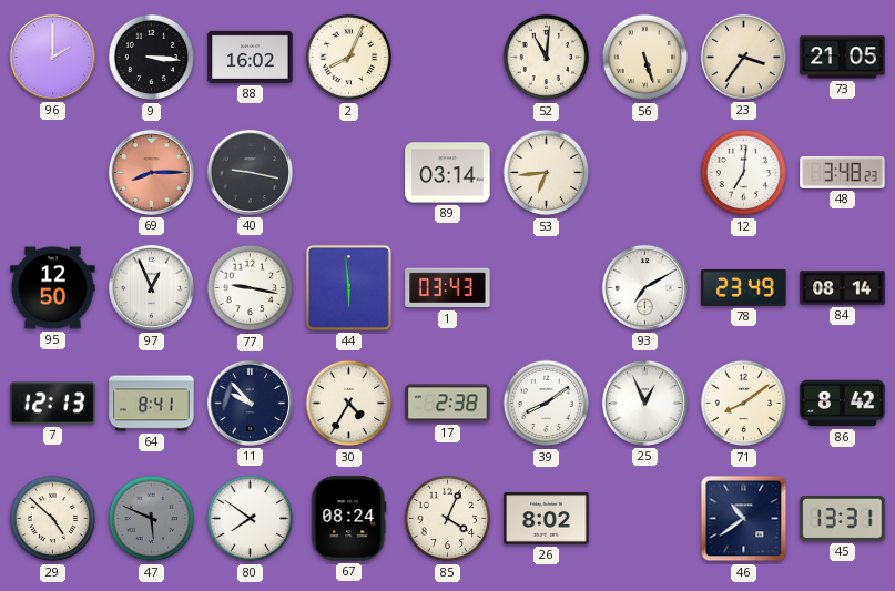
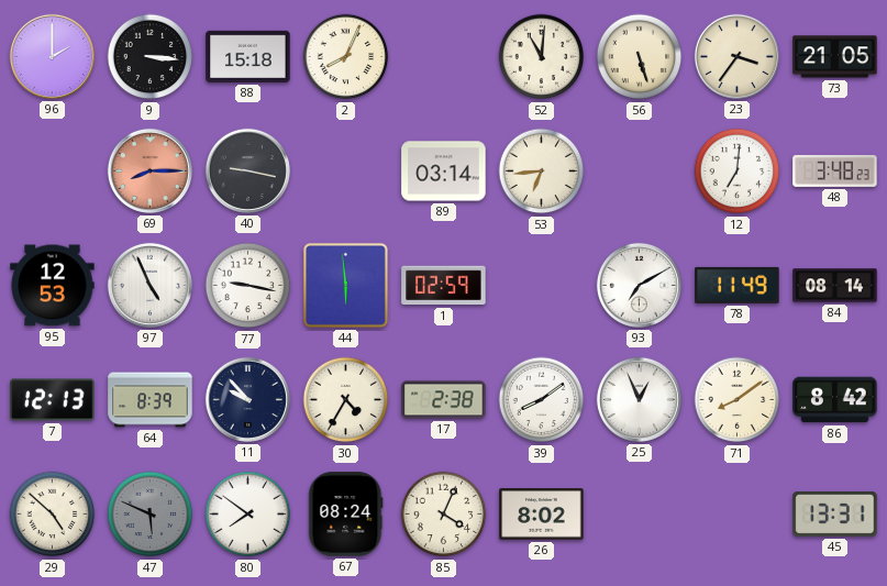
88: 16:02 -> 15:18
95: 12:50 -> 12:53
97: 12:56 -> 4:56
1: 03:43 -> 02:59
78: 23:49 -> 11:49
64: 8:41 -> 8:39
46: 10:39 -> none
